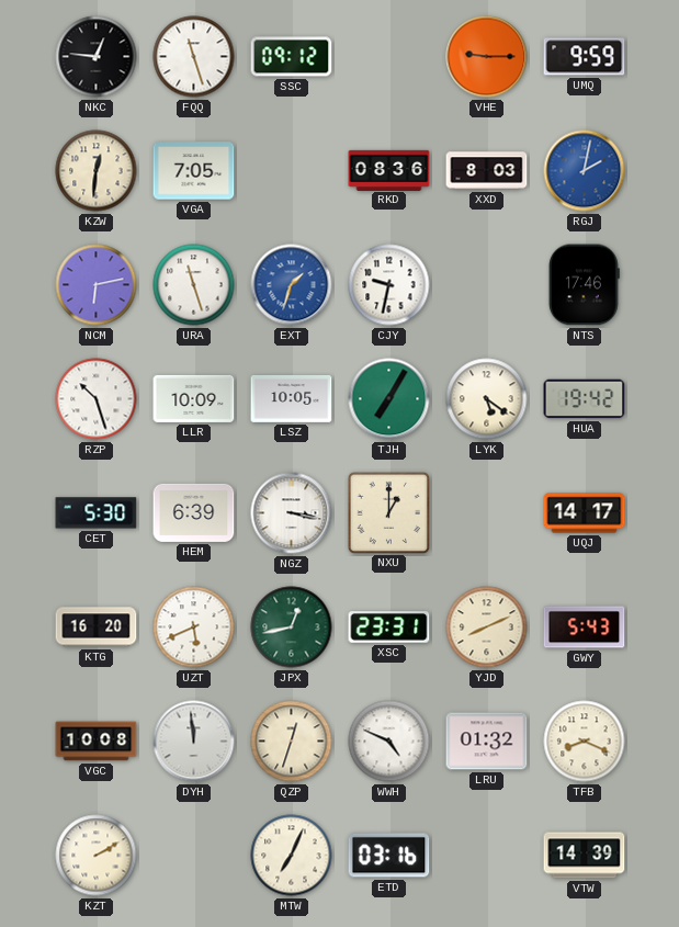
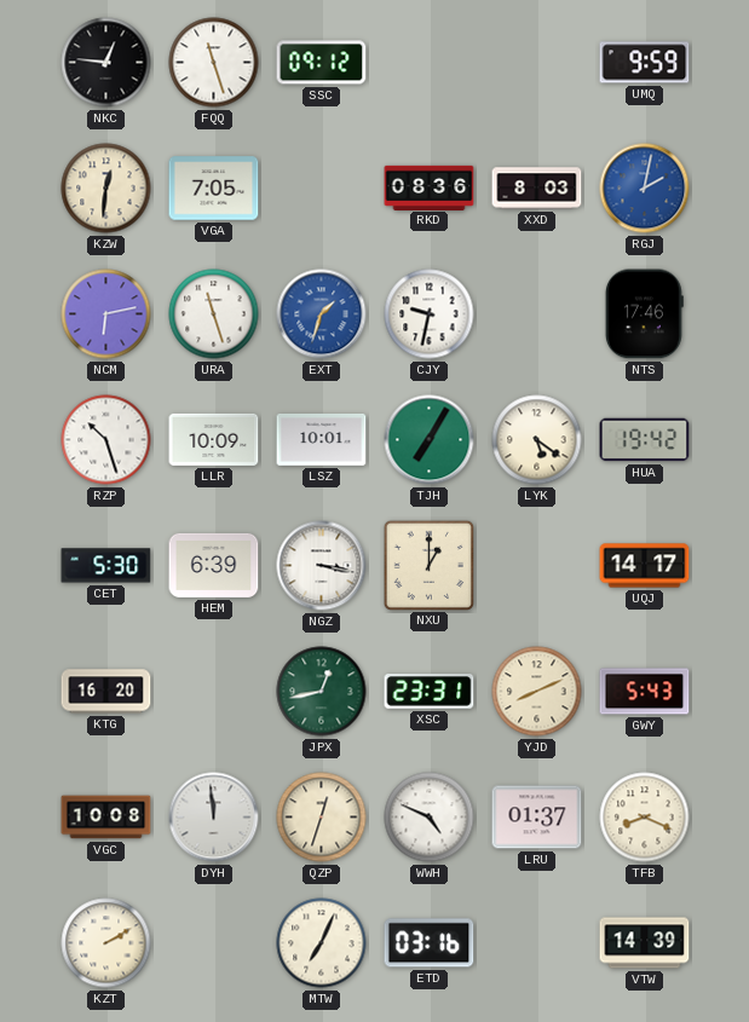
VHE: 9:15 -> none
LSZ: 10:05 -> 10:01
UZT: 5:41 -> none
LRU: 01:32 -> 01:37
